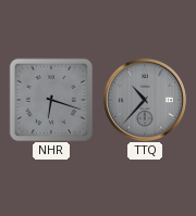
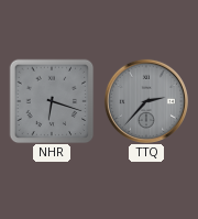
TTQ: 10:37 -> 2:37
